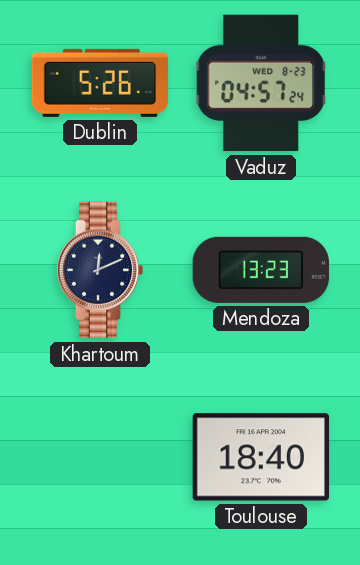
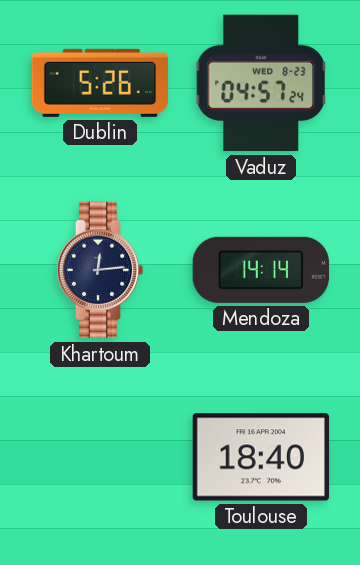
Khartoum: 12:11 -> 12:14
Mendoza: 13:23 -> 14:14
